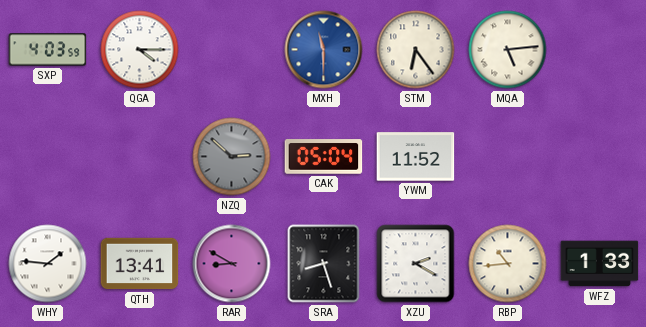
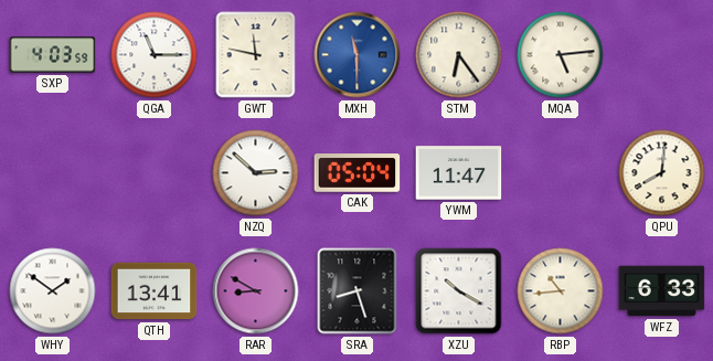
QGA: 4:15 -> 11:15
GWT: none -> 11:47
NZQ dial: grey -> white
YWM: 11:52 -> 11:47
QPU: none -> 8:01
WHY: 1:46 -> 1:51
XZU: 2:20 -> 10:20
WFZ: 1:33 -> 6:33
